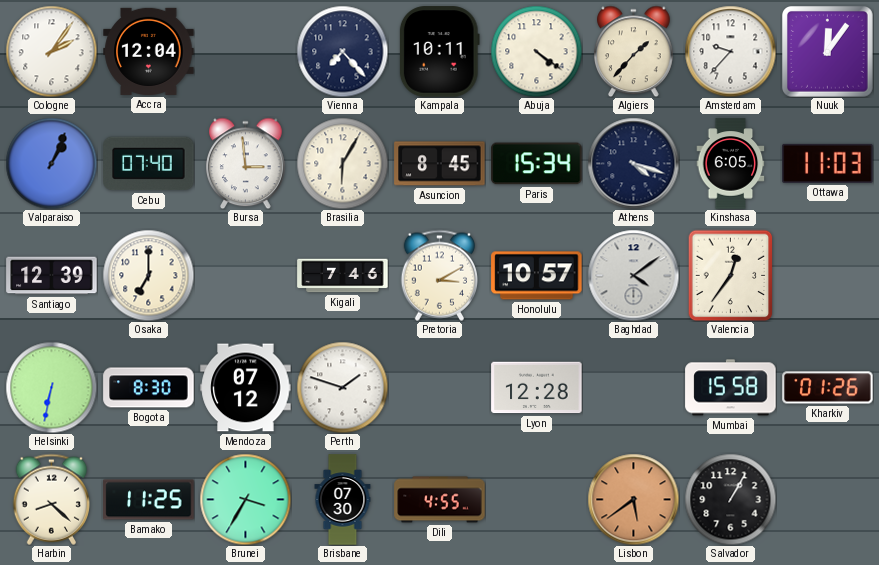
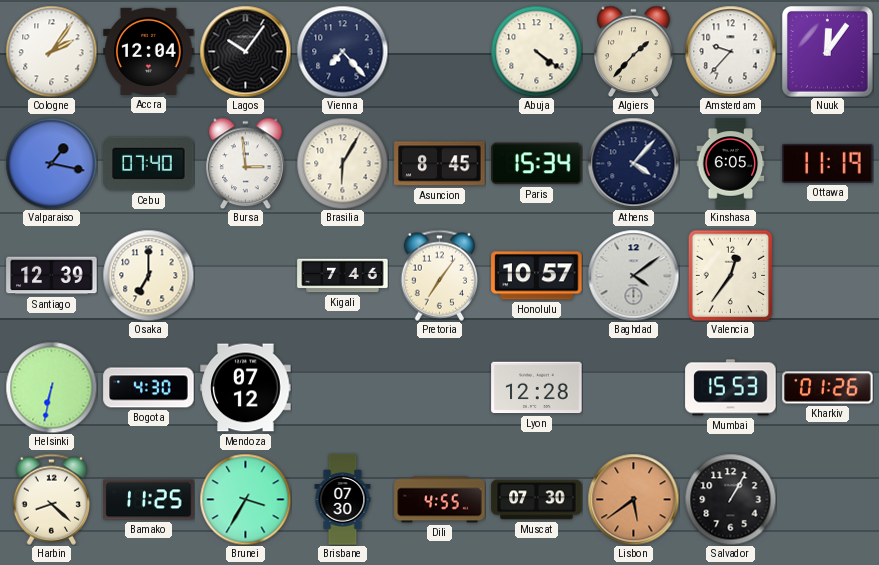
Lagos: none -> 10:06
Kampala: 10:11 -> none
Valparaiso: 1:04 -> 1:17
Athens: 4:18 -> 4:07
Ottawa: 11:03 -> 11:19
Pretoria: 3:10 -> 7:06
Bogota: 8:30 -> 4:30
Perth: 1:48 -> none
Mumbai: 15:58 -> 15:53
Muscat: none -> 07:30
